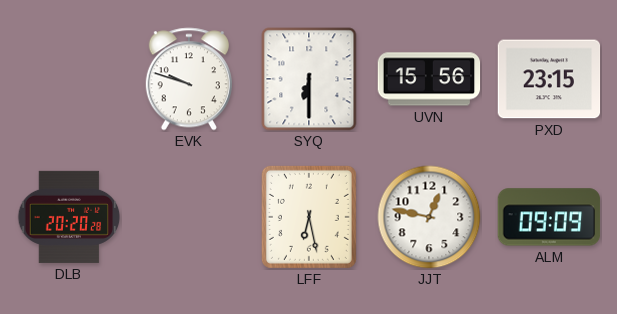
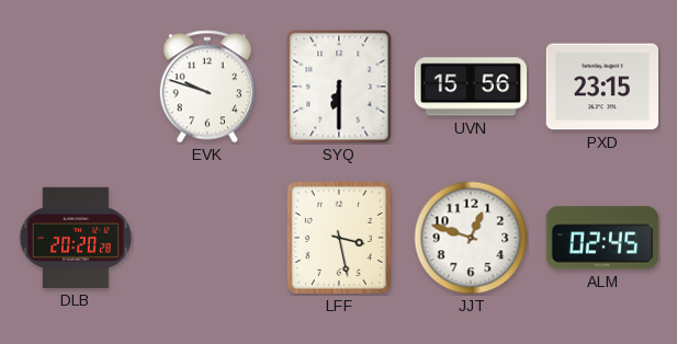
LFF: 6:28 -> 3:28
JJT: 12:47 -> 12:48
ALM: 09:09 -> 02:45
